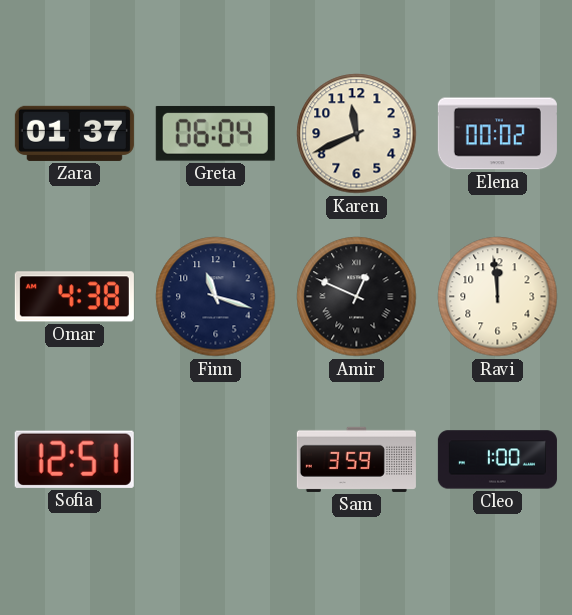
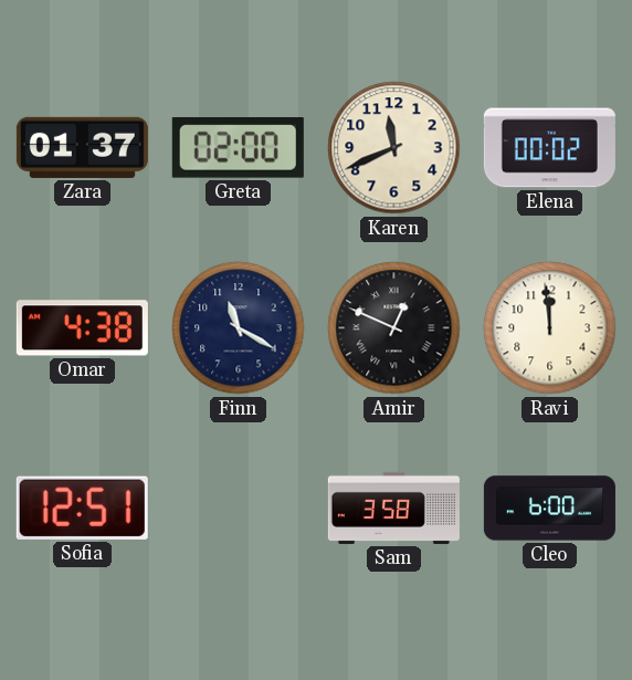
Greta: 06:04 -> 02:00
Finn: 11:18 -> 11:20
Sam: 3:59 -> 3:58
Cleo: 1:00 -> 6:00
